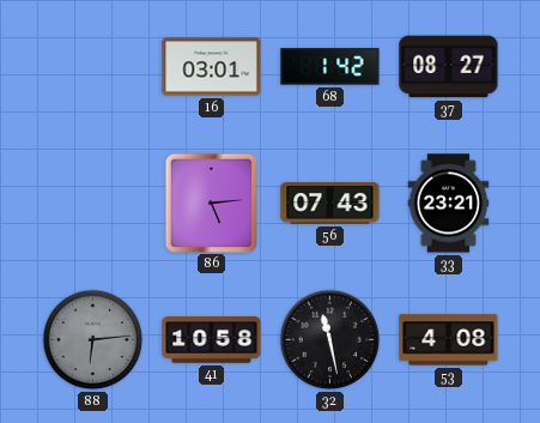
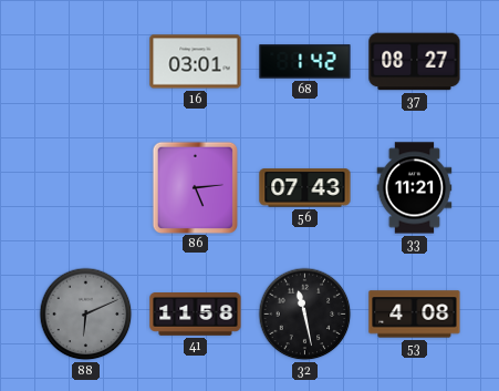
33: 23:21 -> 11:21
88: 6:14 -> 6:11
41: 10:58 -> 11:58
